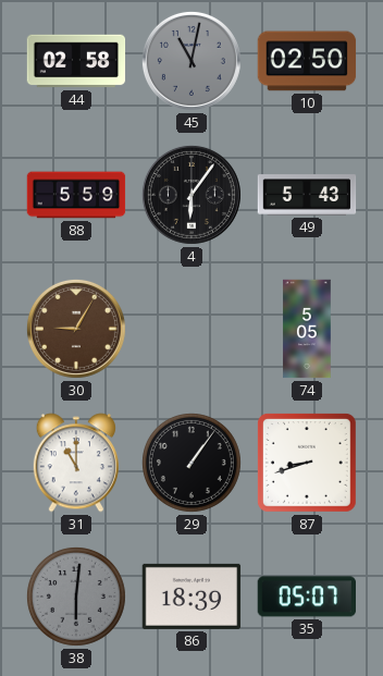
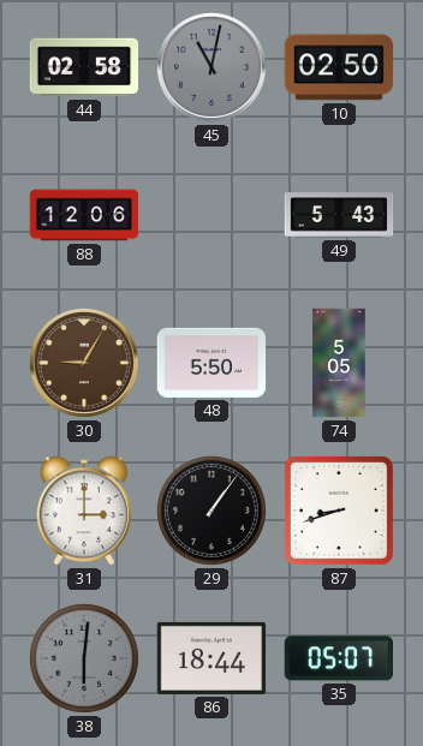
88: 5:59 -> 12:06
4: 6:06 -> none
48: none -> 5:50
31: 11:00 -> 3:00
86: 18:39 -> 18:44
